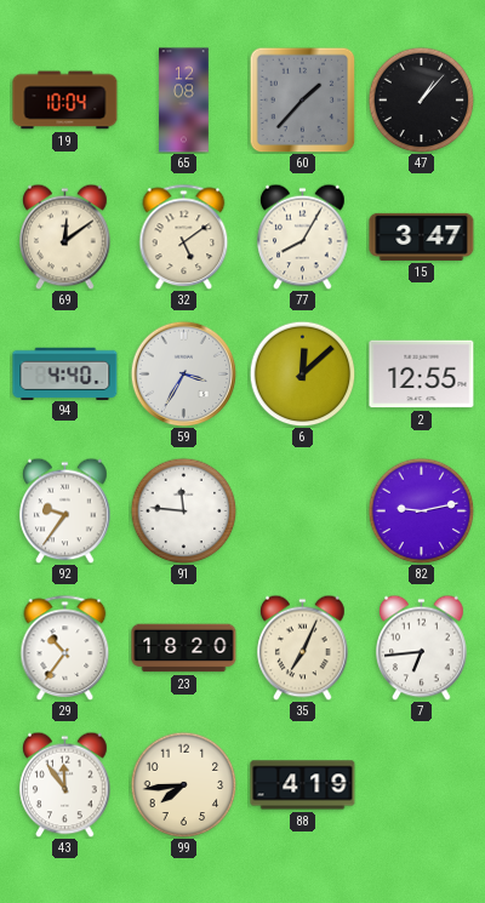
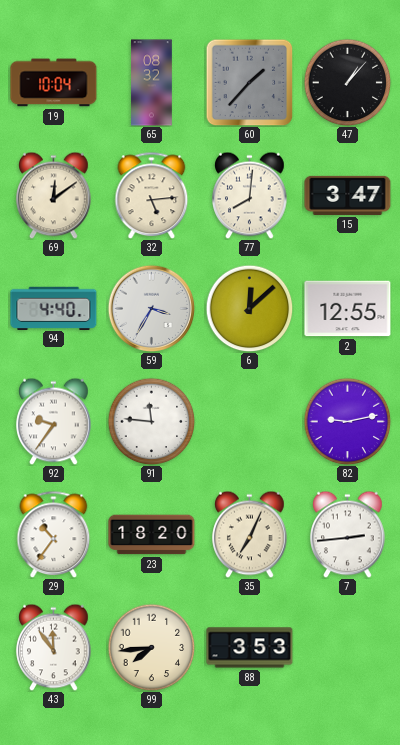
65: 12:08 -> 08:32
32: 5:09 -> 5:14
77: 8:05 -> 8:01
7: 6:44 -> 2:44
88: 4:19 -> 3:53
